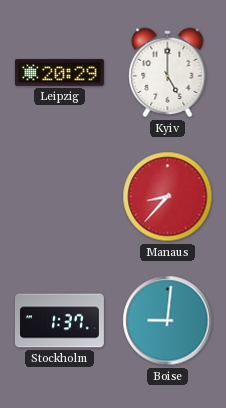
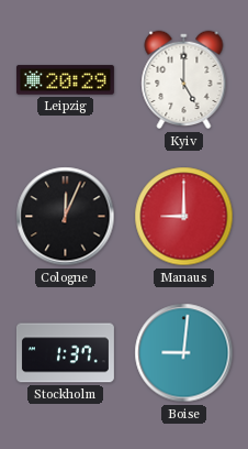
Cologne: none -> 12:04
Manaus: 8:37 -> 9:00
